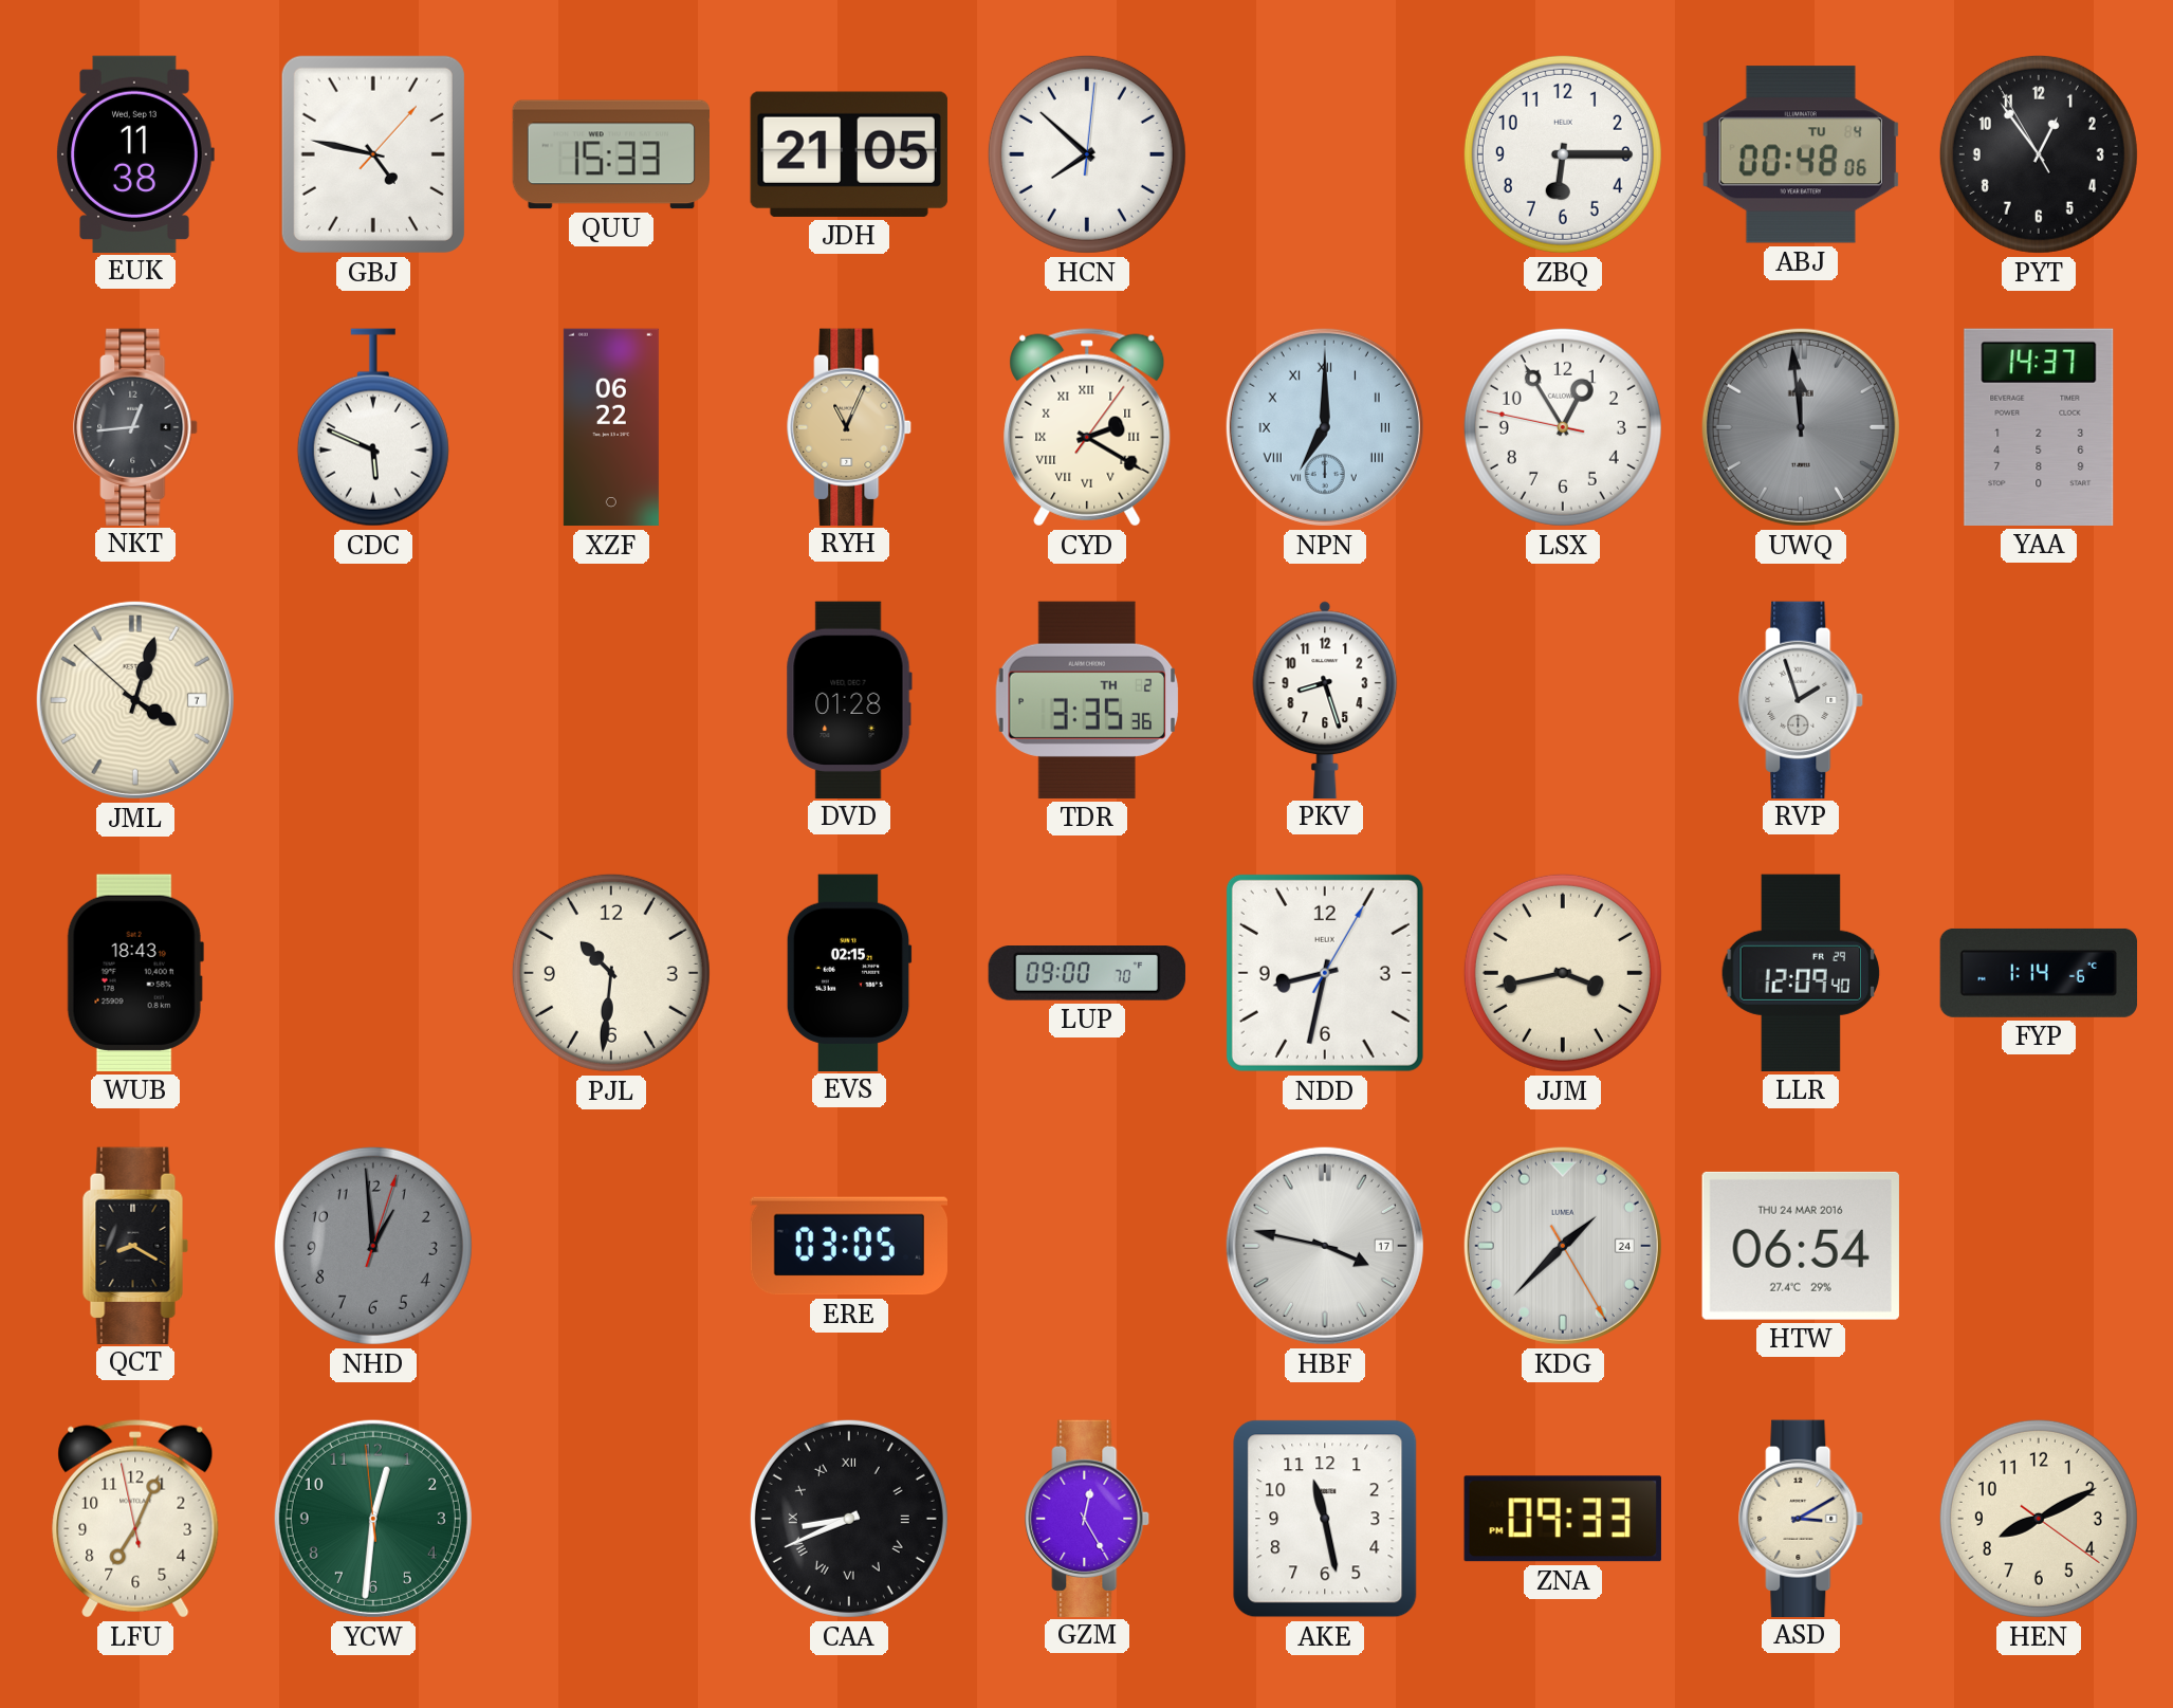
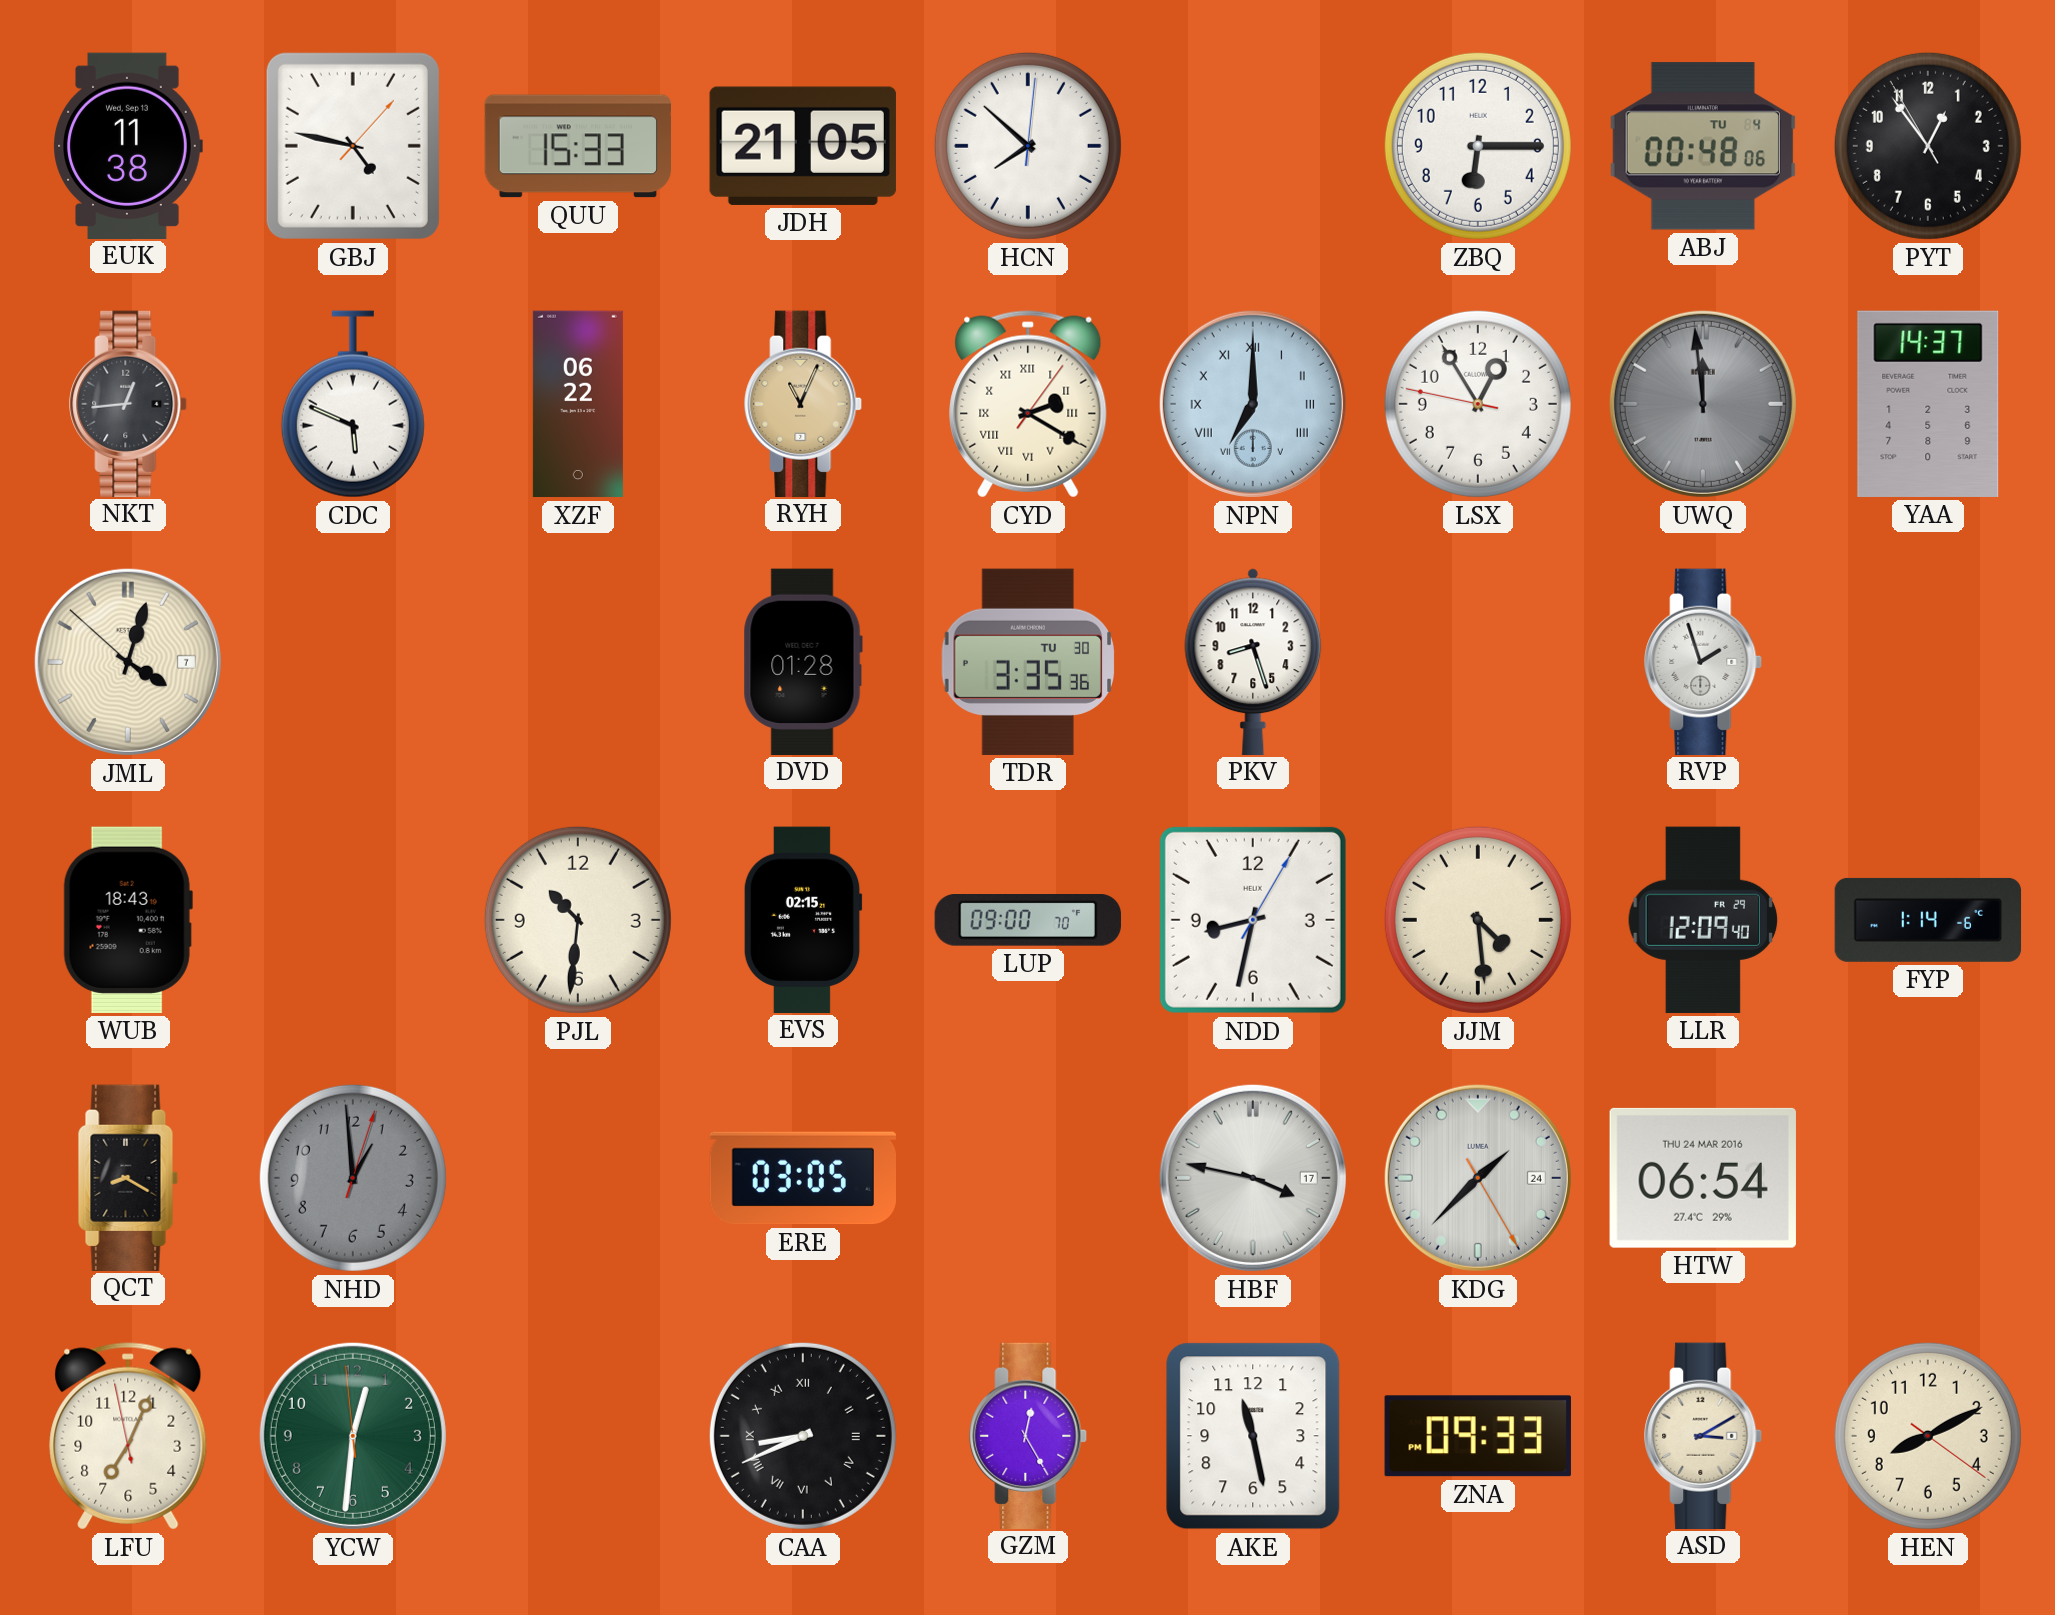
TDR date: TH 2 -> TU 30
JJM: 3:43 -> 4:29
